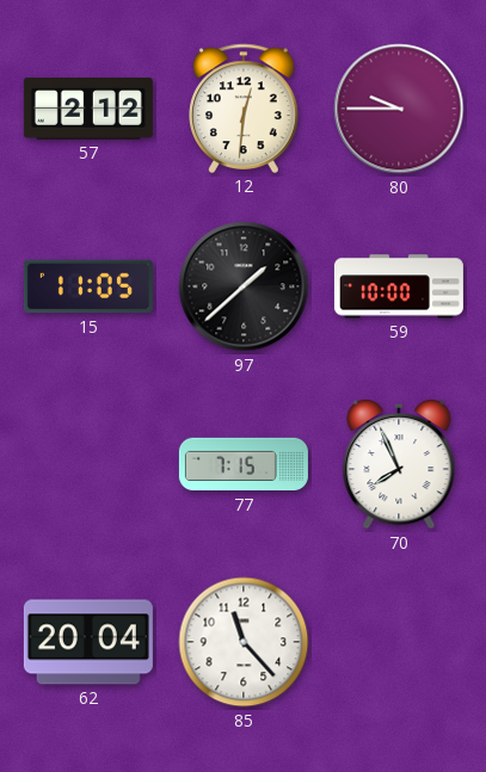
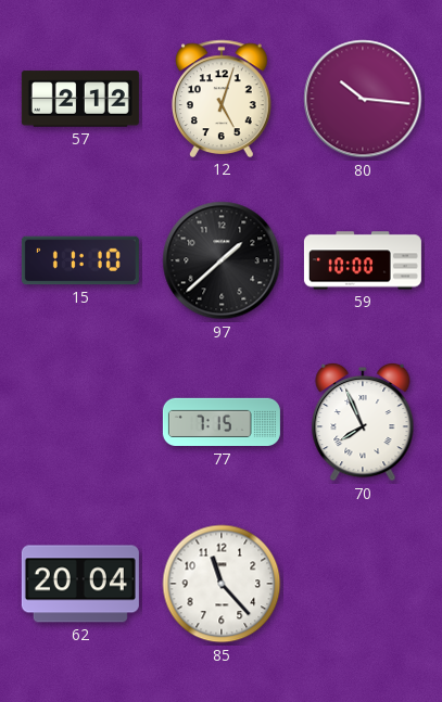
12: 12:31 -> 5:03
80: 9:45 -> 10:16
15: 11:05 -> 11:10
